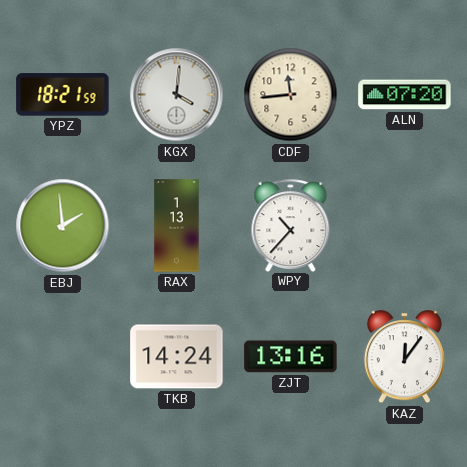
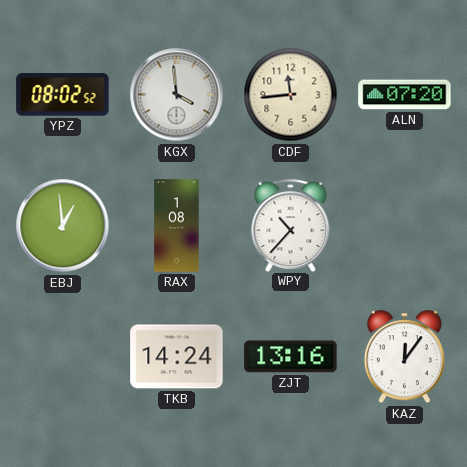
YPZ: 18:21 -> 08:02
KGX: 4:01 -> 3:59
EBJ: 1:59 -> 12:59
RAX: 1:13 -> 1:08
